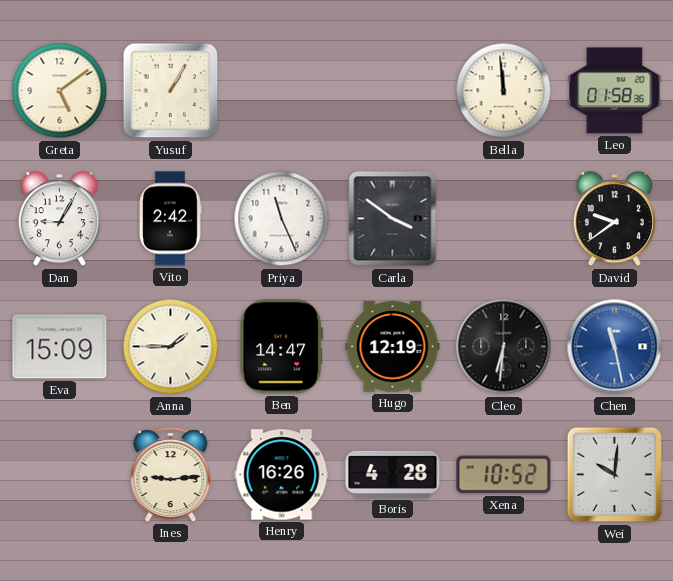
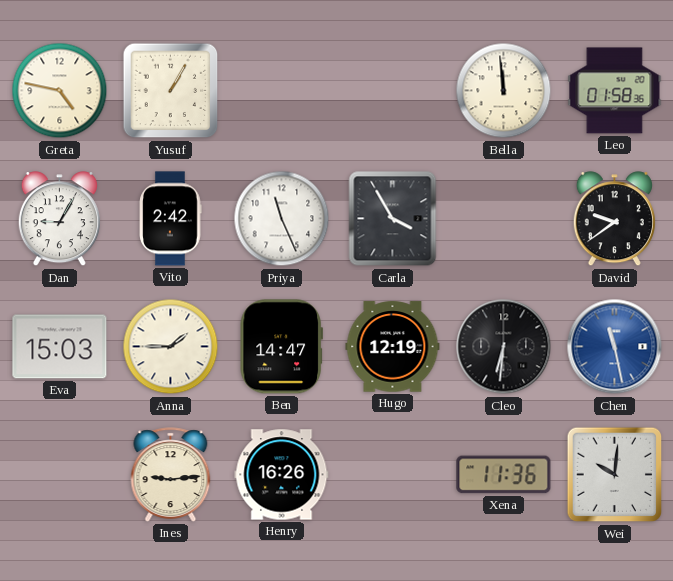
Greta: 5:09 -> 4:47
Carla: 3:51 -> 3:55
Eva: 15:09 -> 15:03
Boris: 4:28 -> none
Xena: 10:52 -> 11:36
